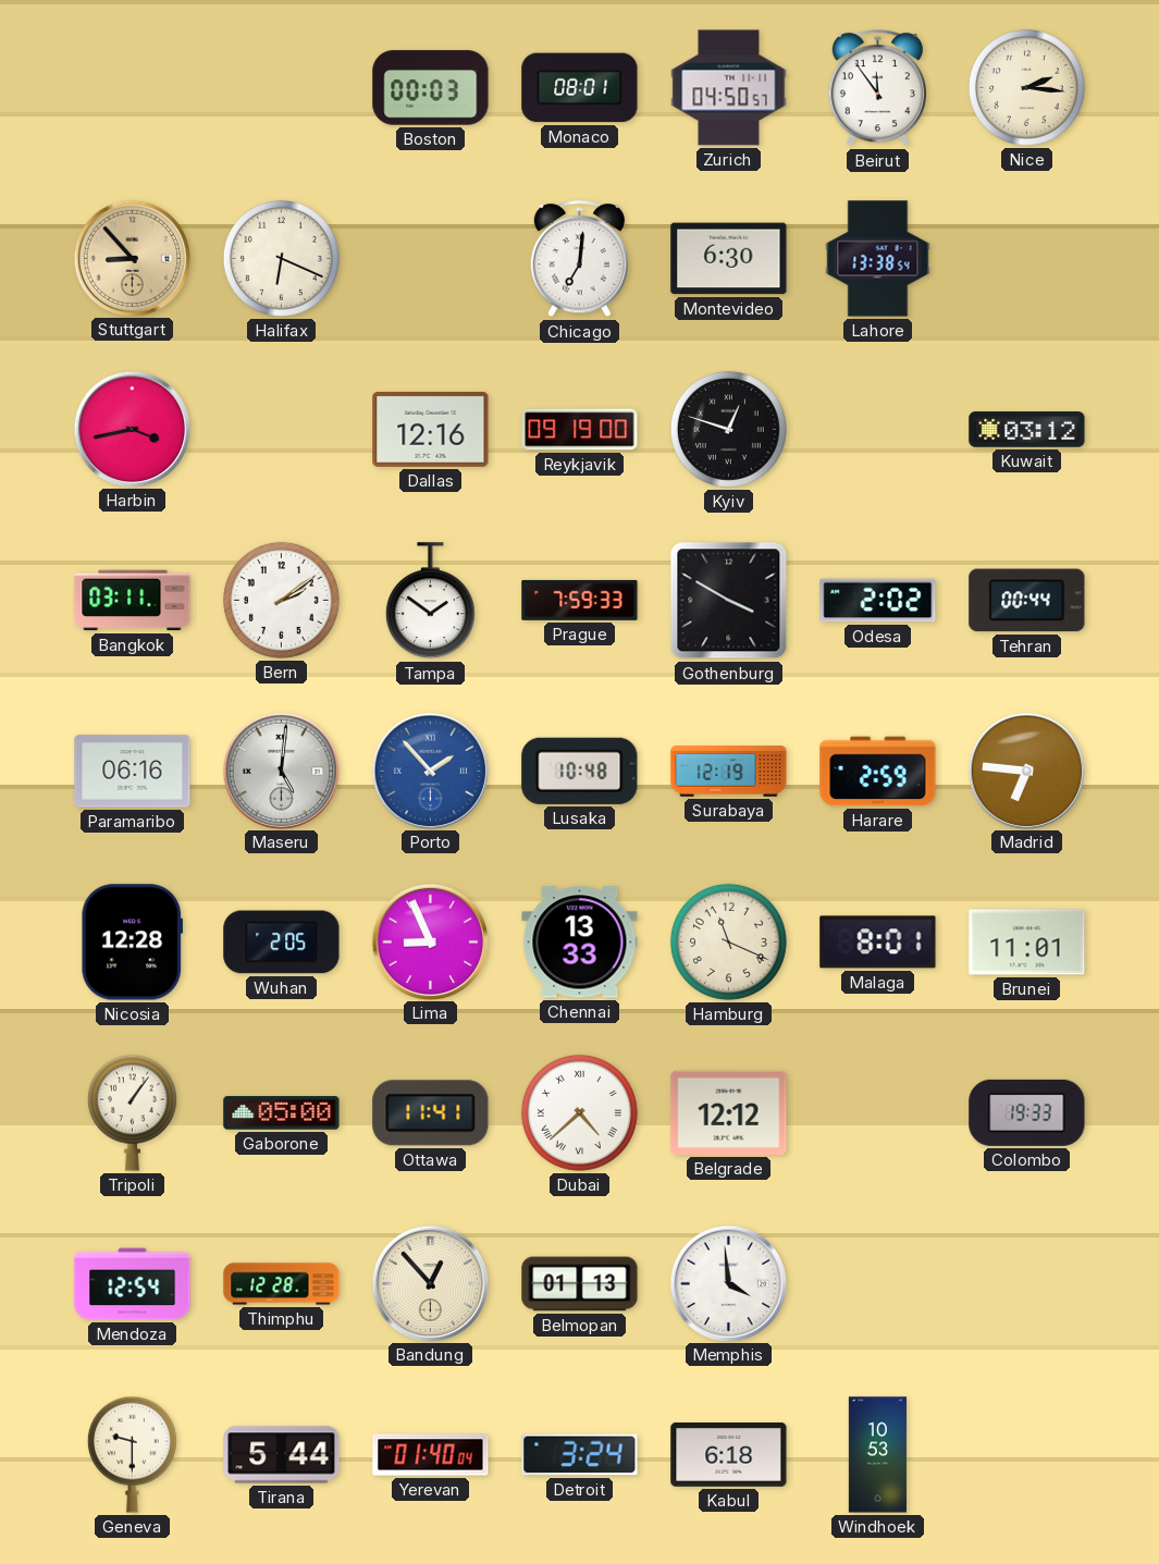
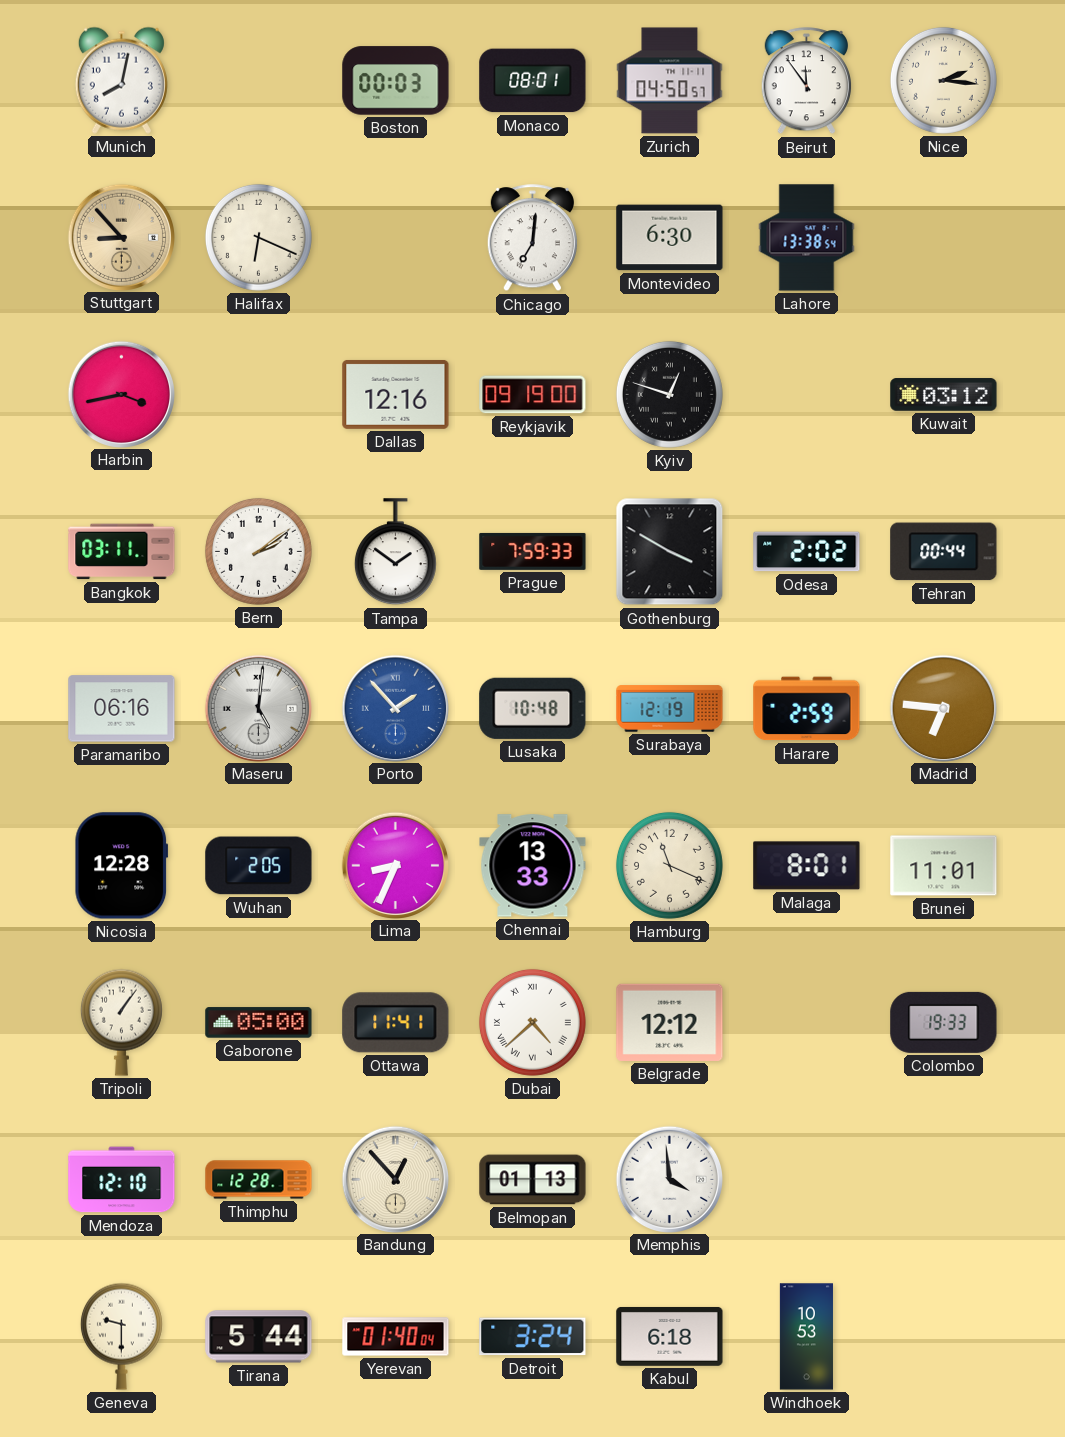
Munich: none -> 8:02
Lima: 8:56 -> 8:34
Mendoza: 12:54 -> 12:10
